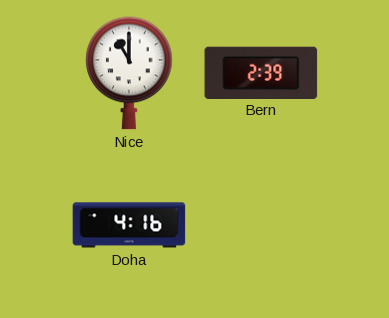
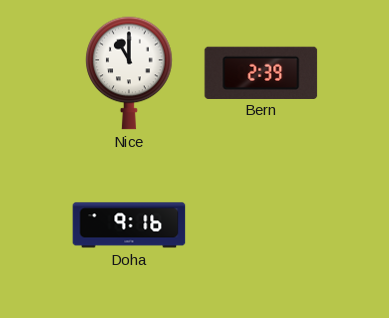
Doha: 4:16 -> 9:16
